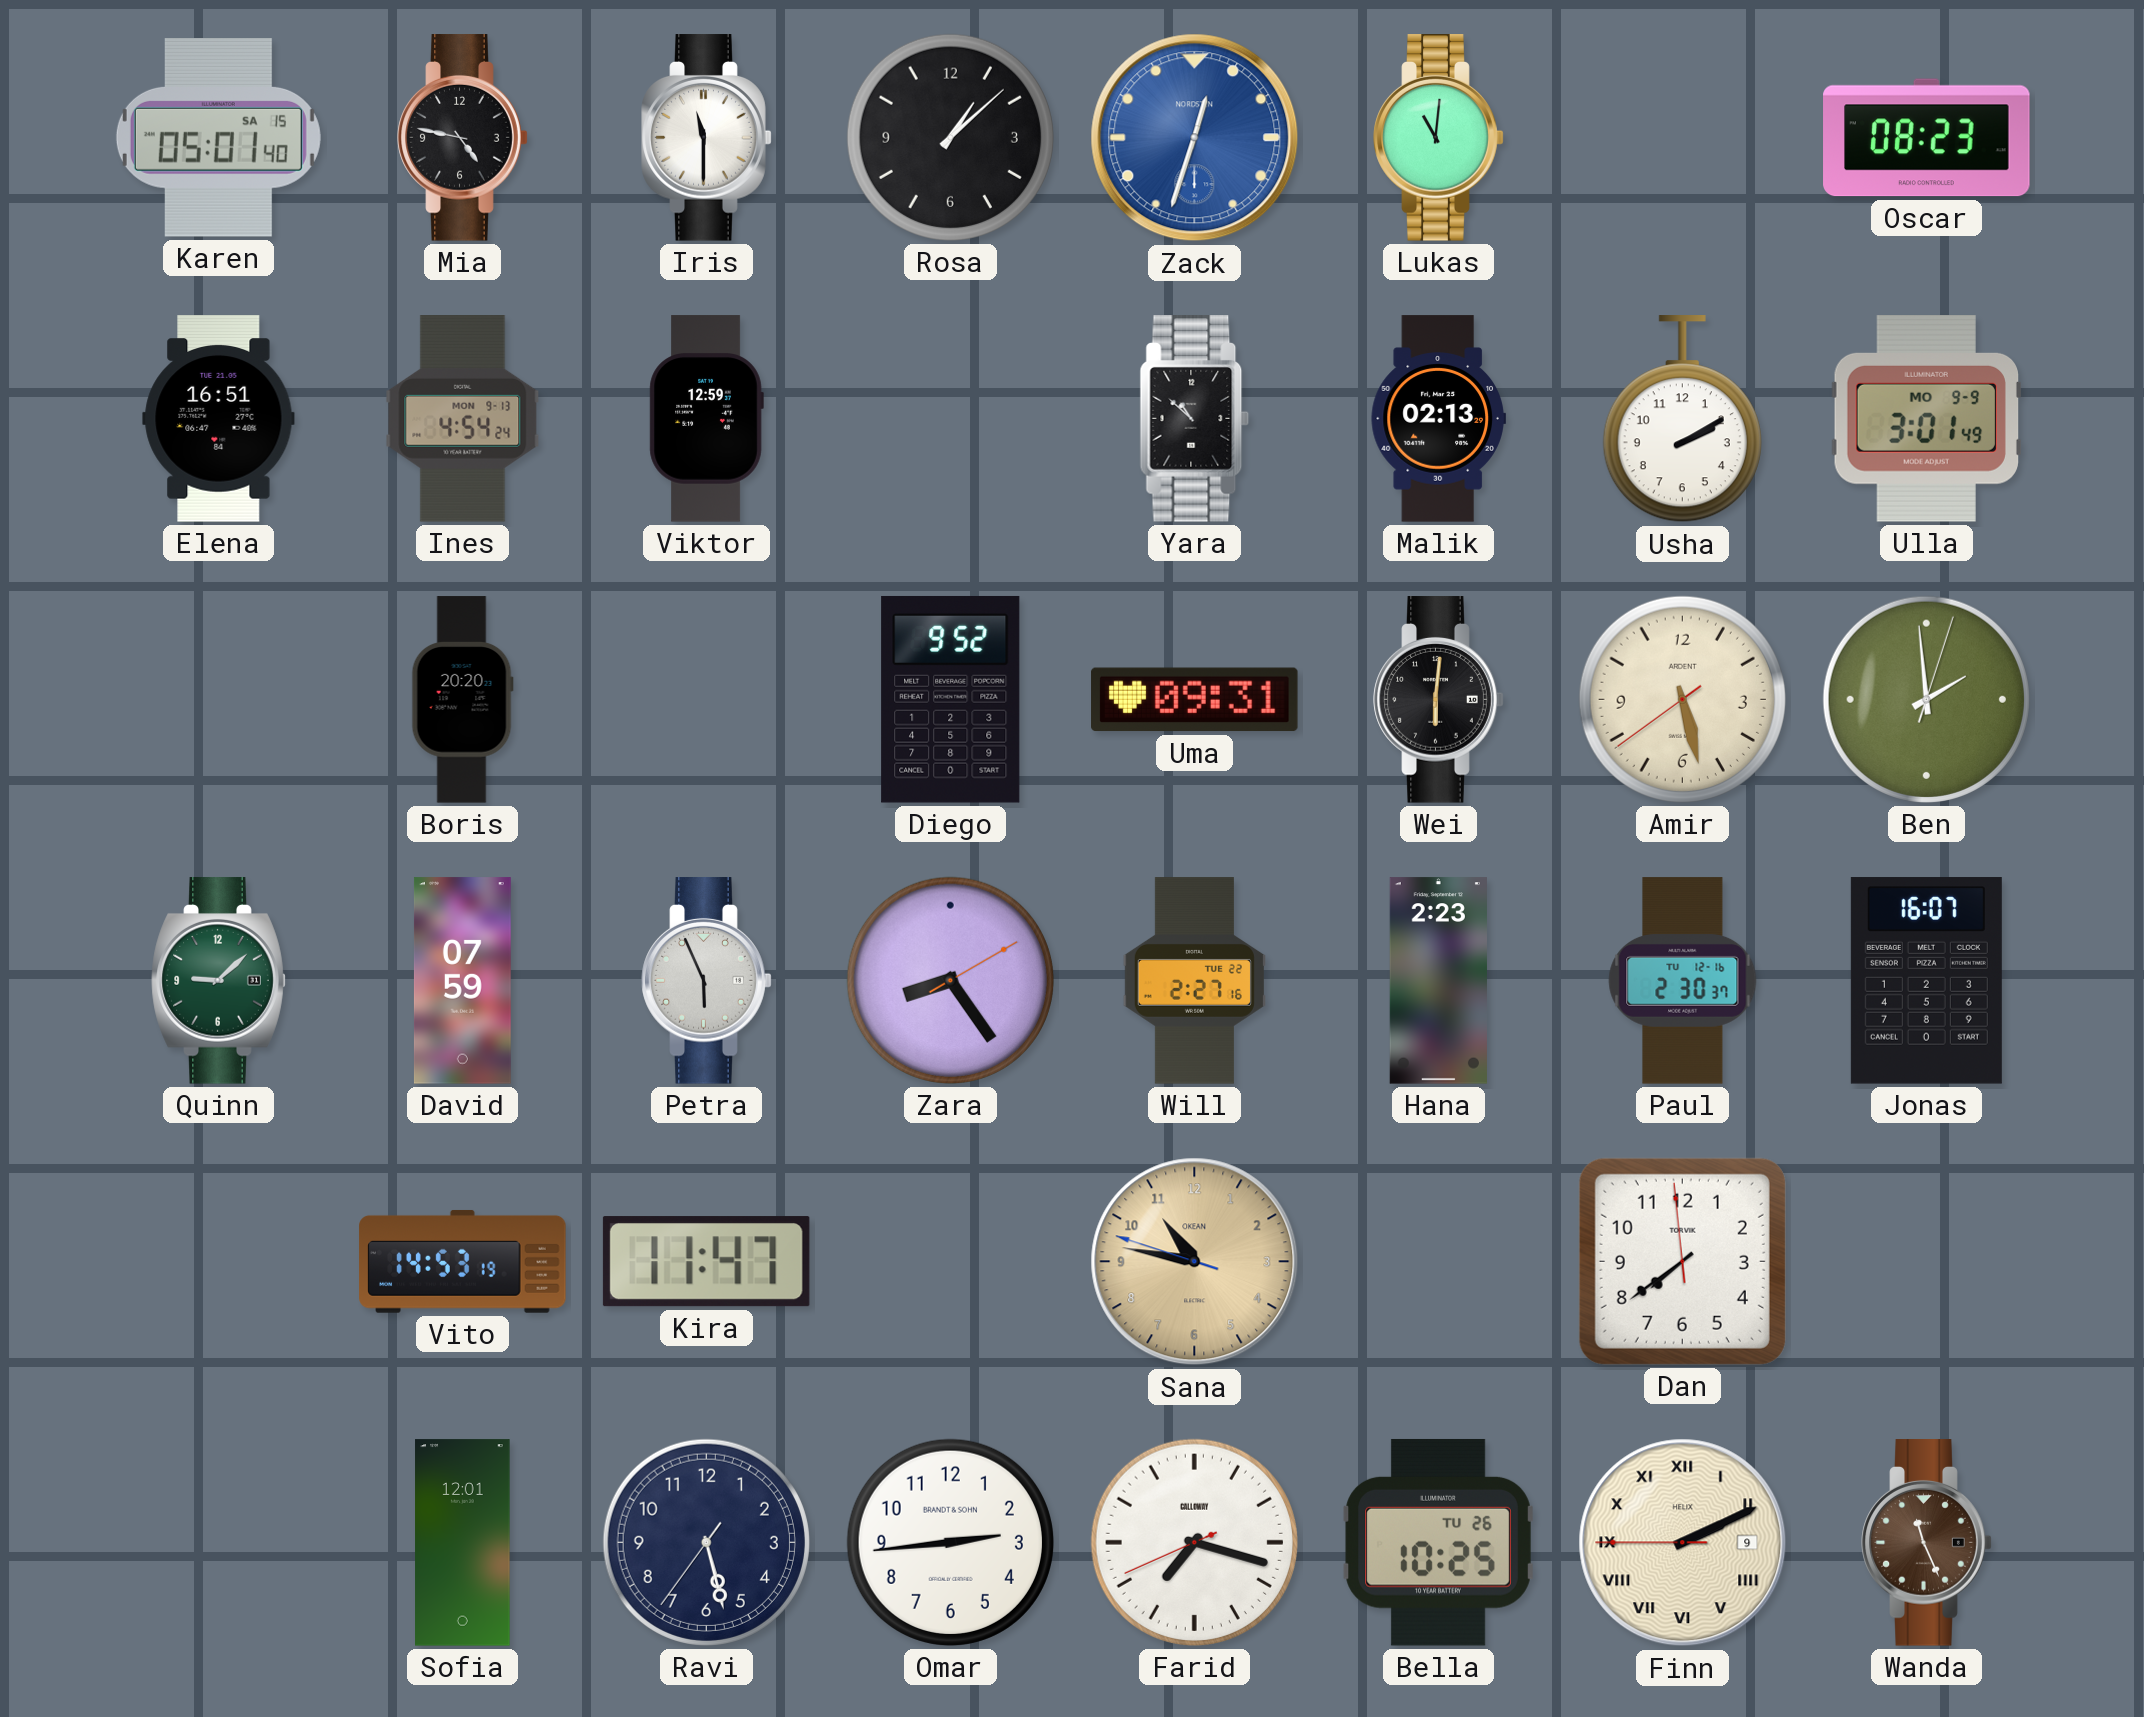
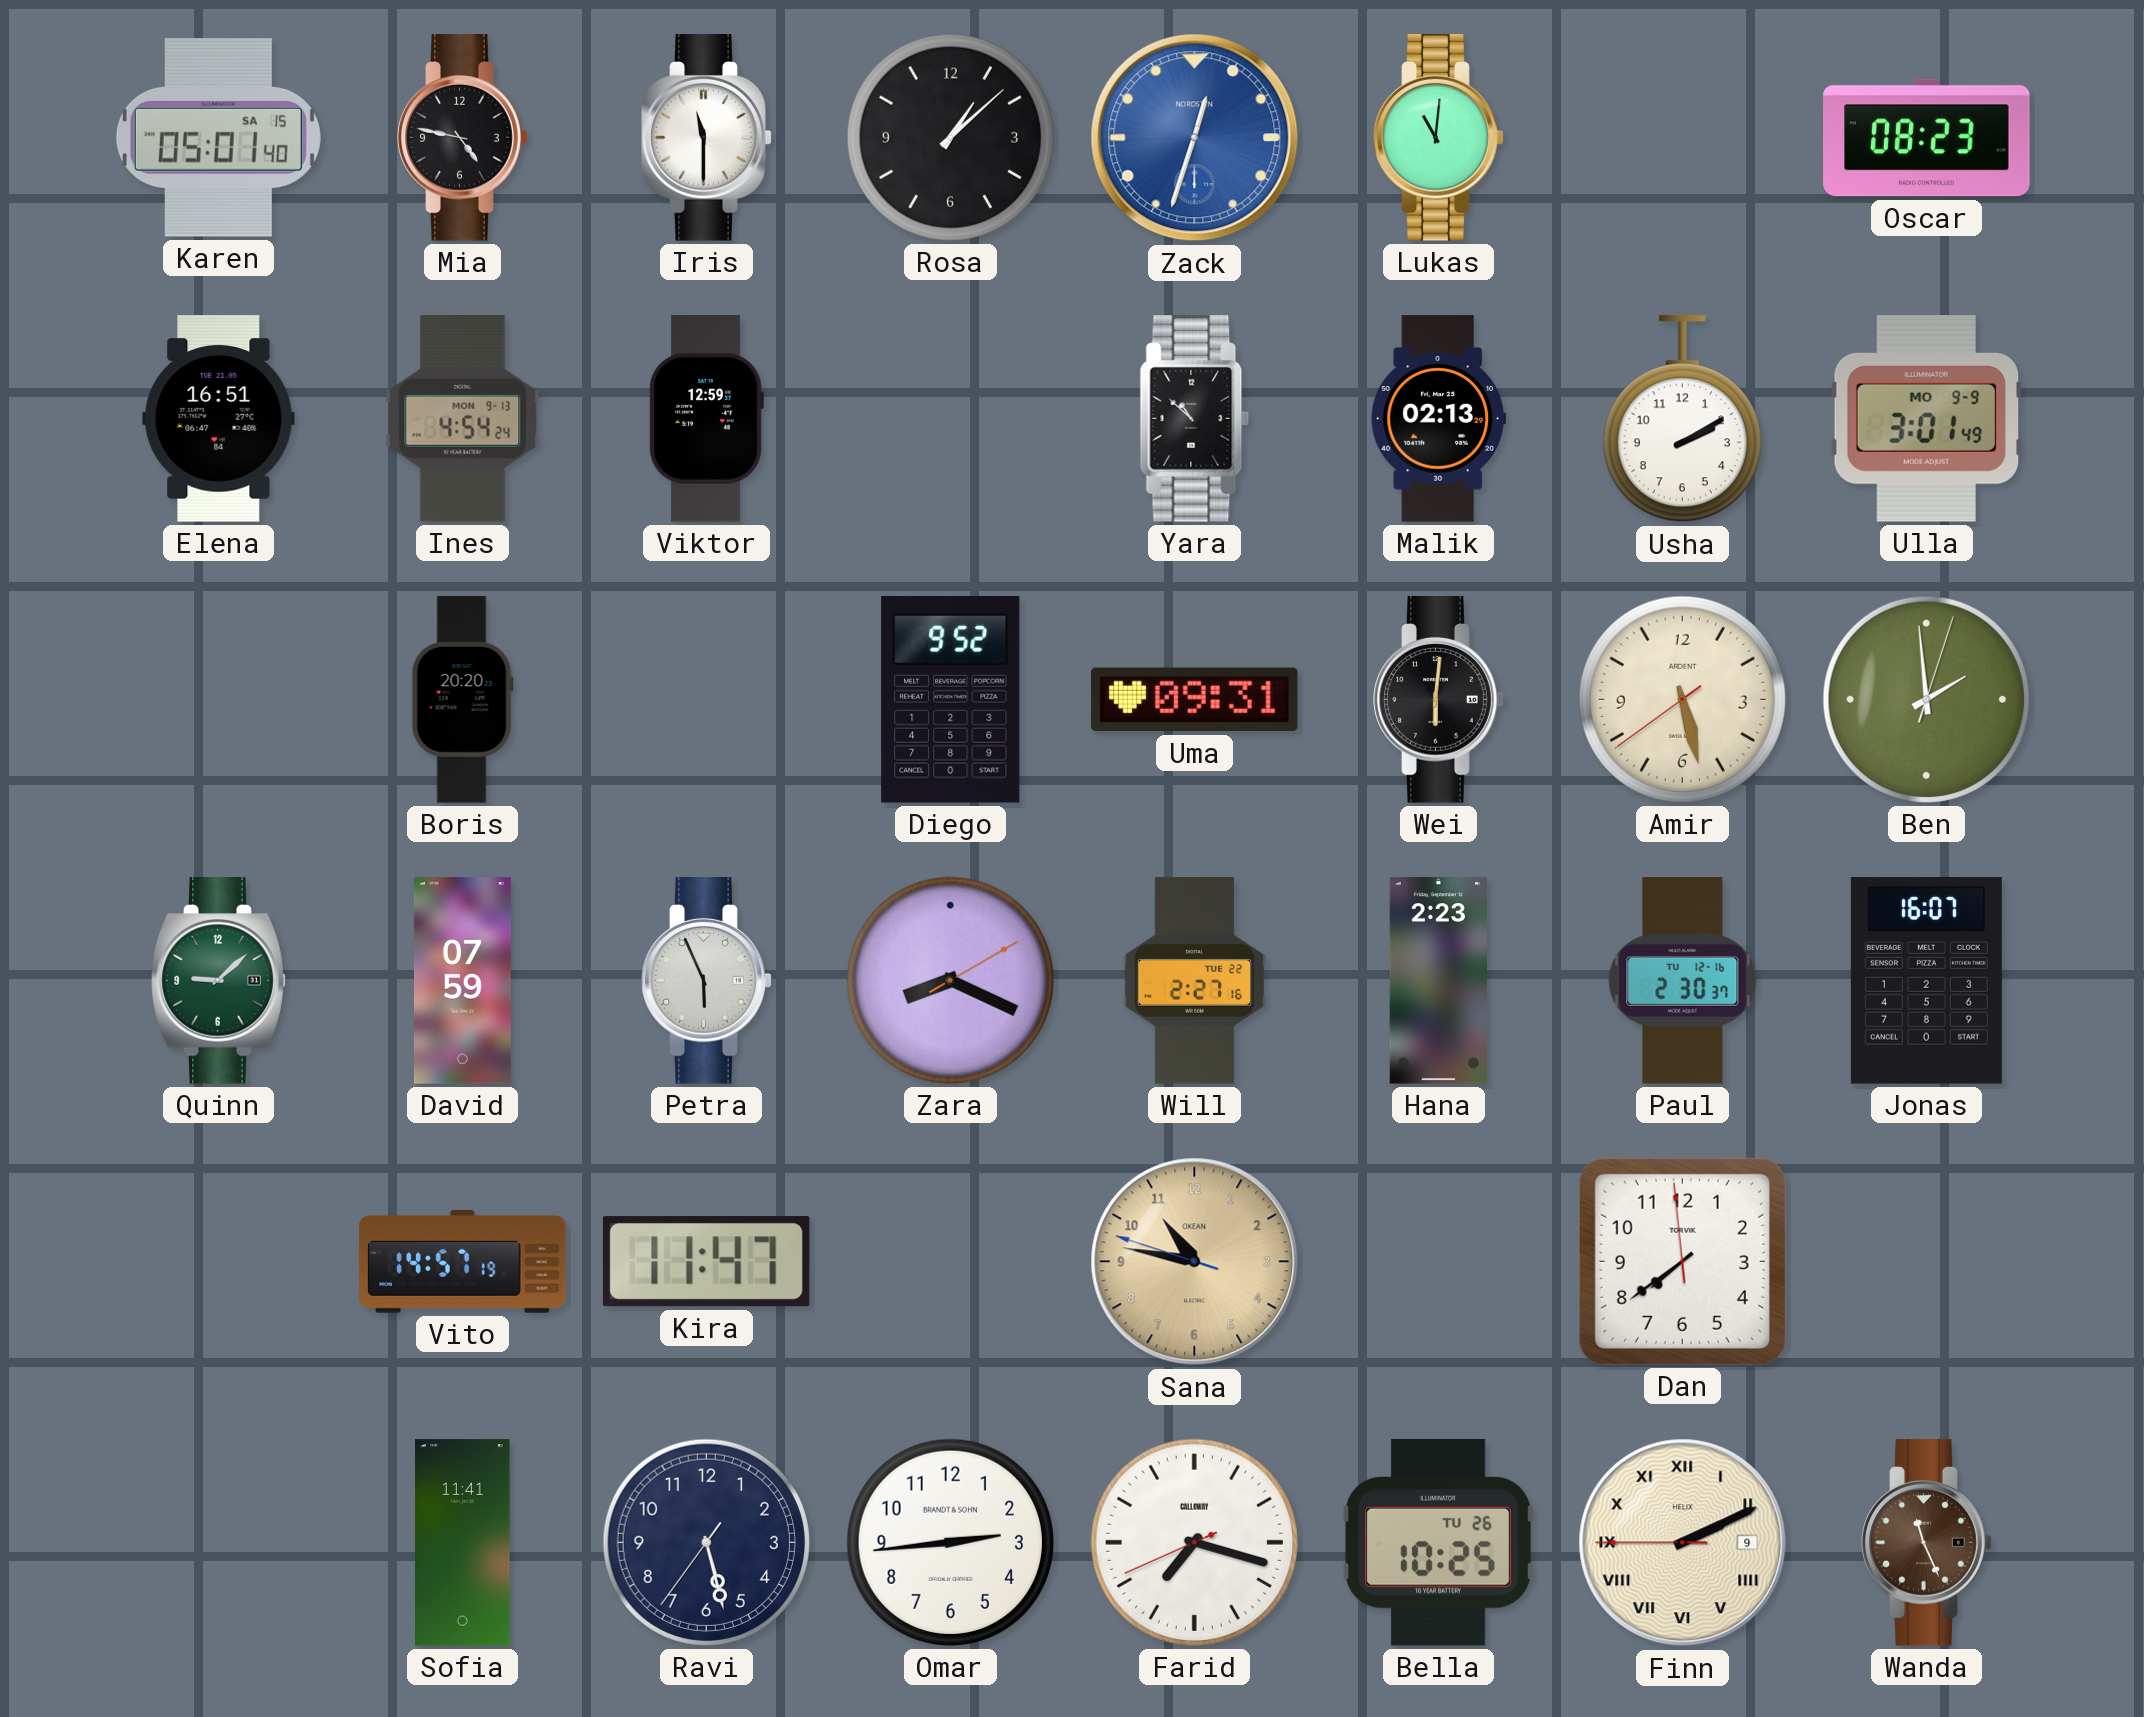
Zara: 8:24 -> 8:19
Vito: 14:53 -> 14:57
Sofia: 12:01 -> 11:41
